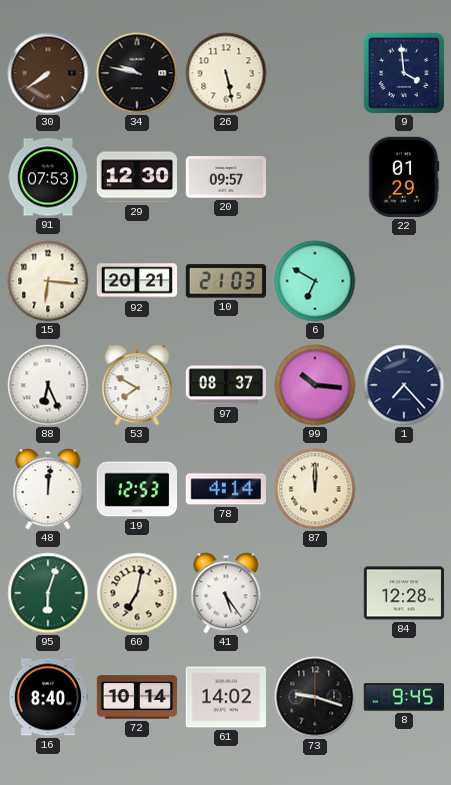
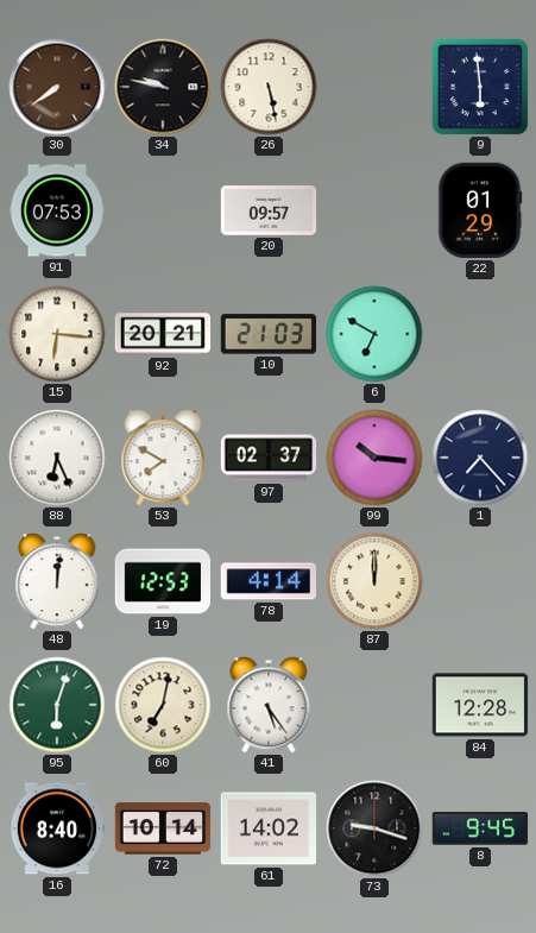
9: 3:59 -> 5:59
29: 12:30 -> none
97: 08:37 -> 02:37
